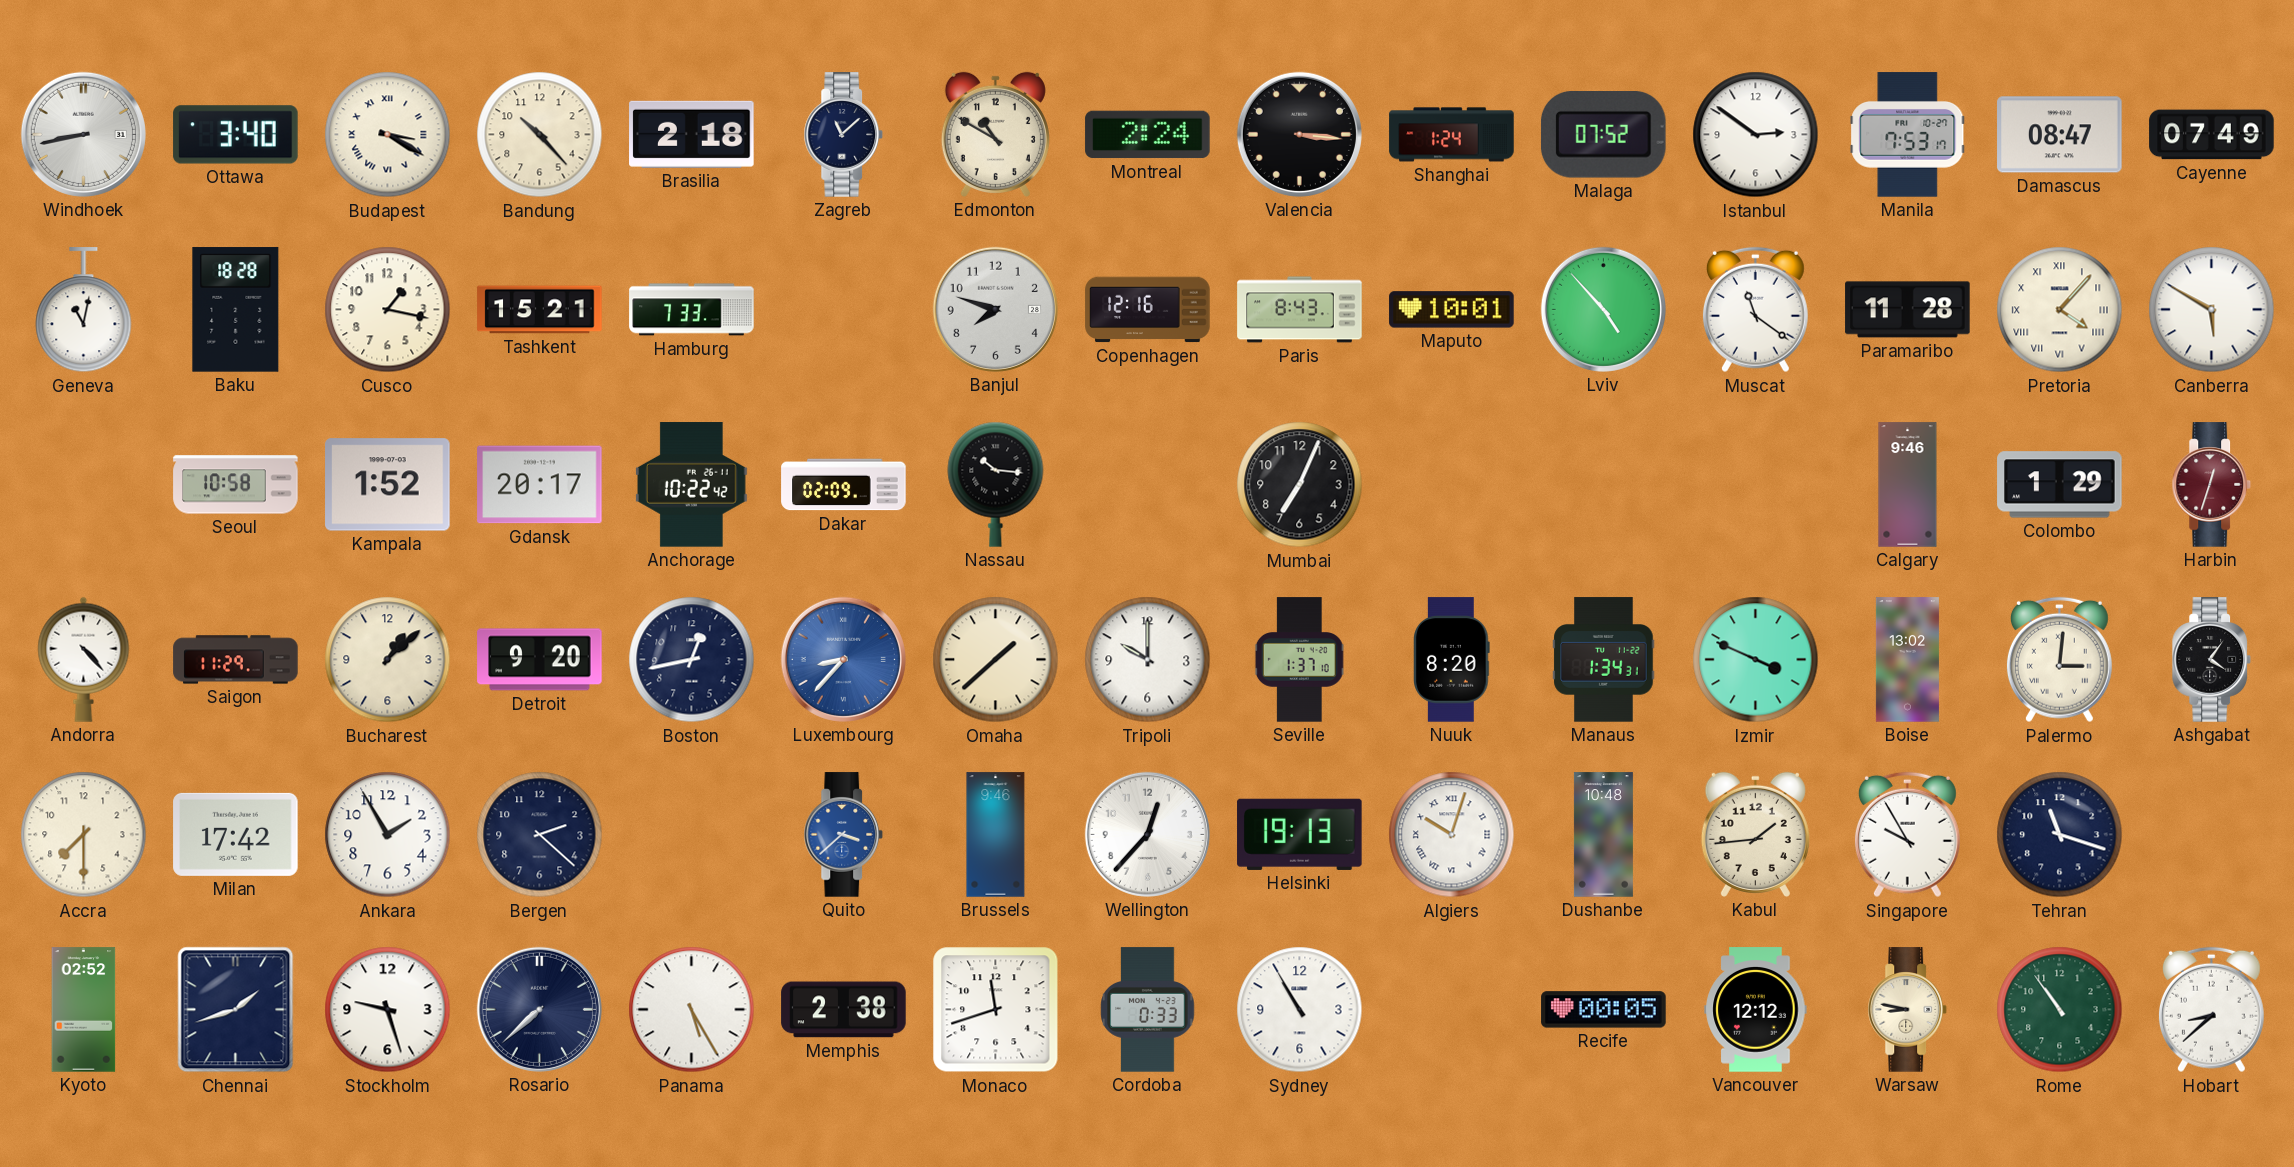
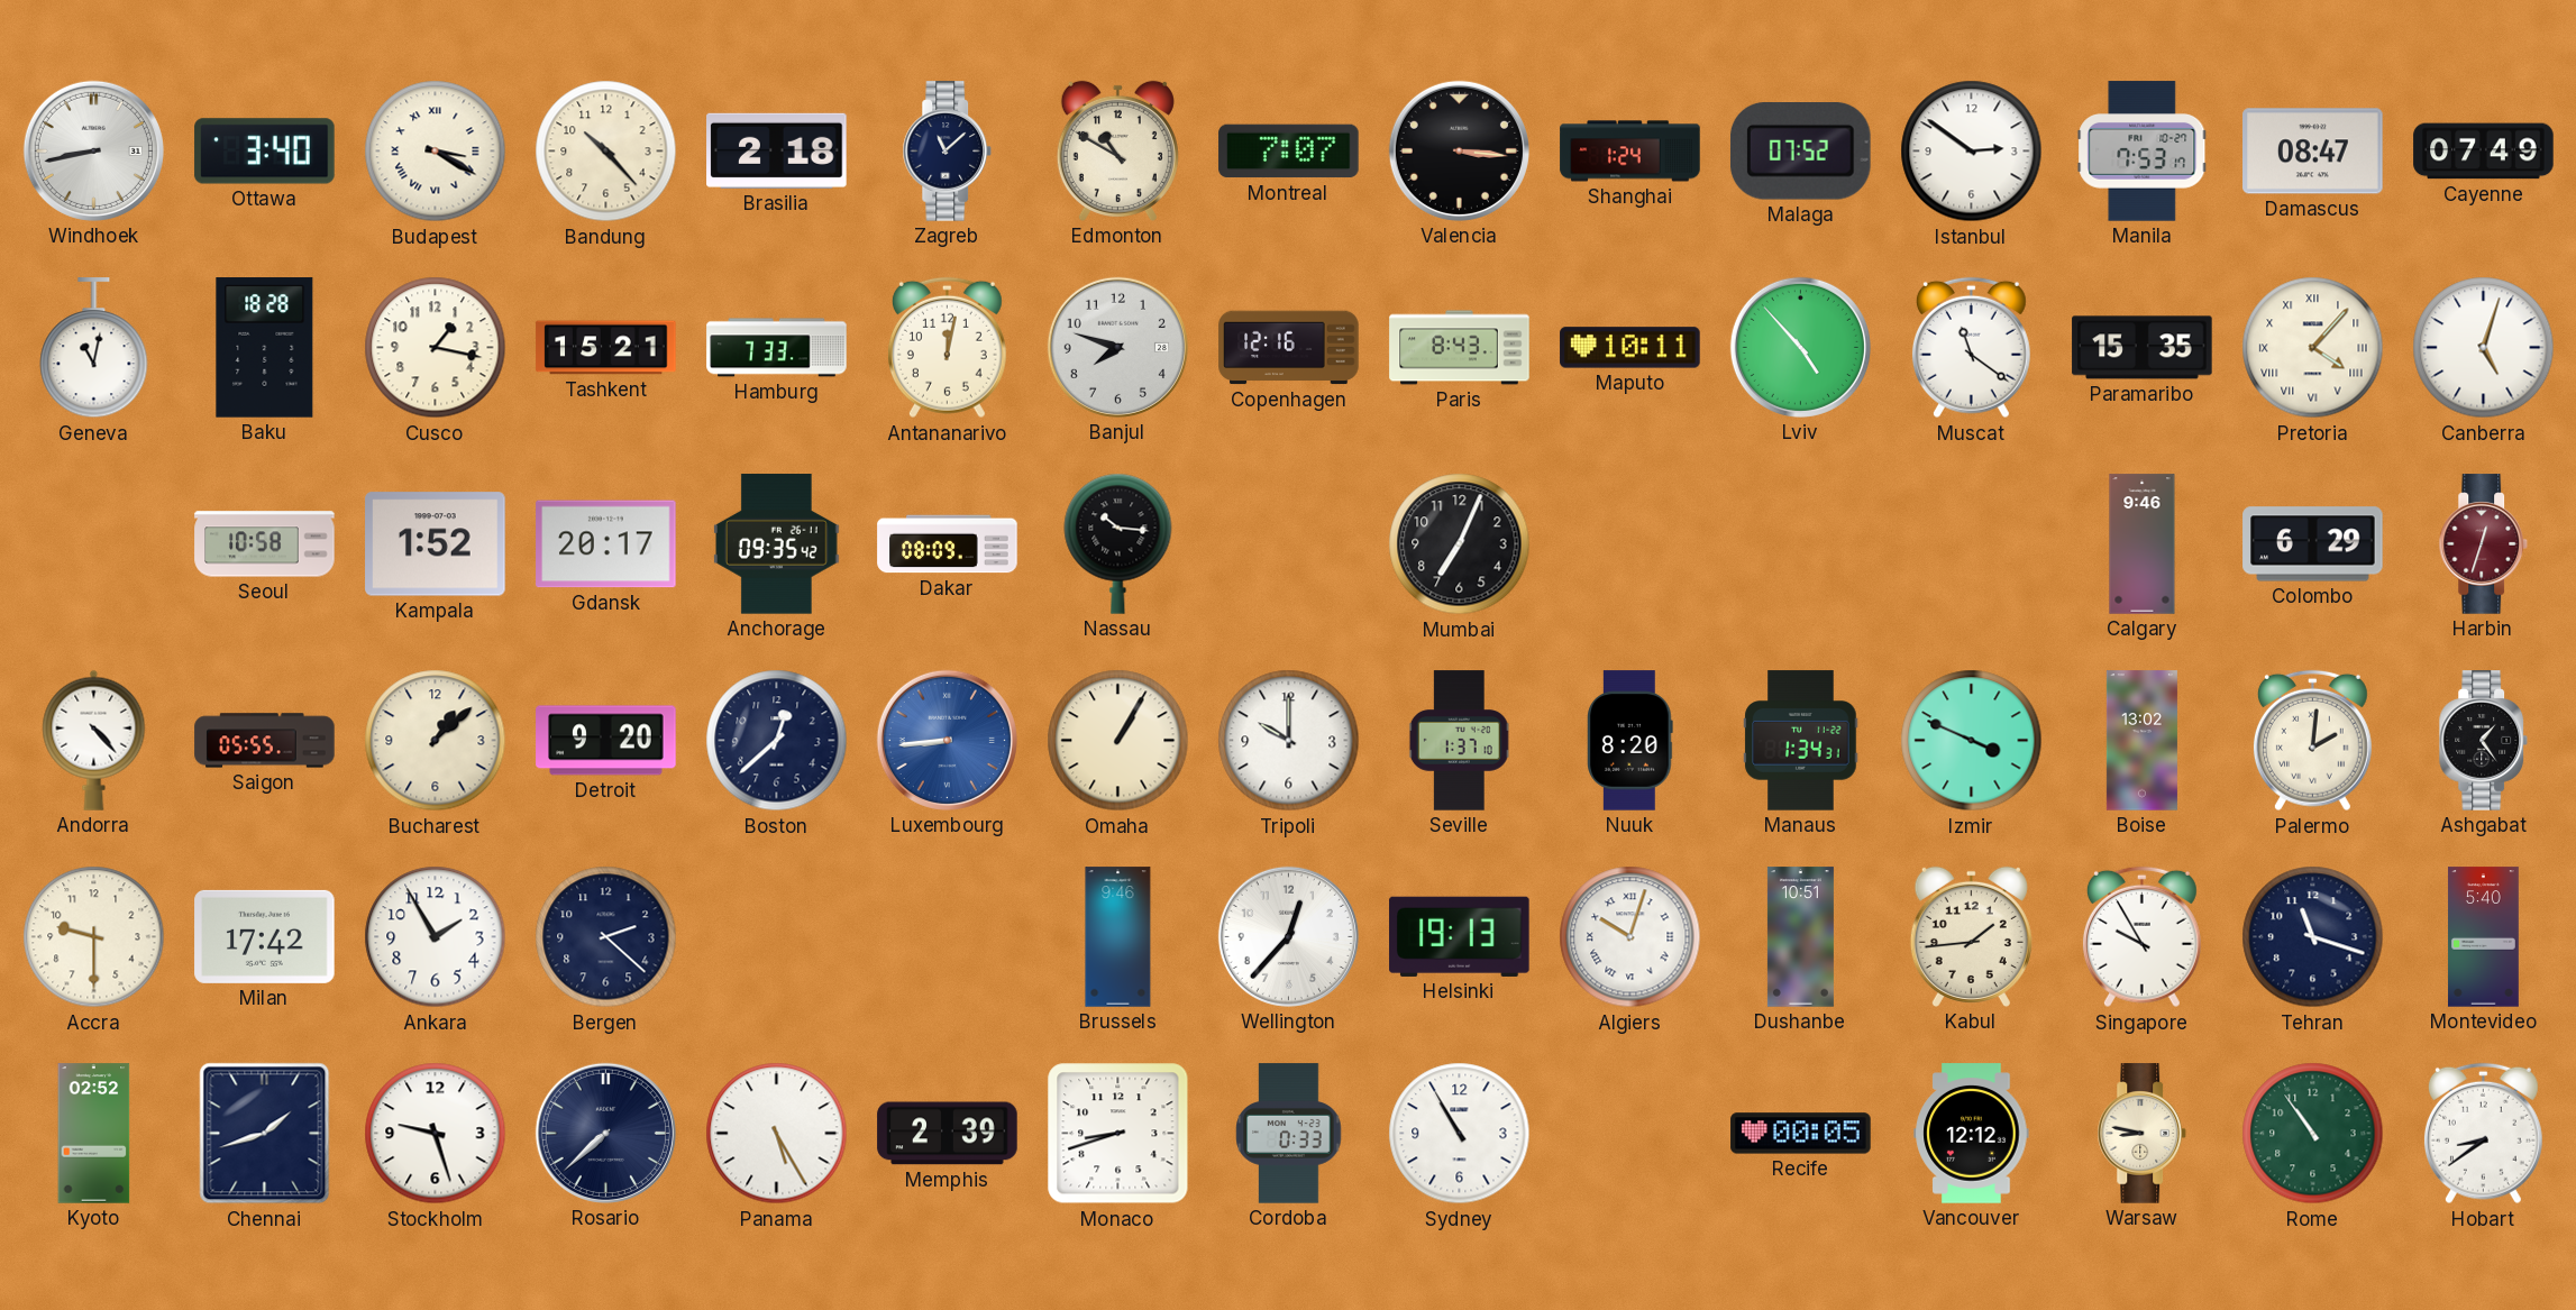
Montreal: 2:24 -> 7:07
Antananarivo: none -> 12:02
Maputo: 10:01 -> 10:11
Paramaribo: 11:28 -> 15:35
Canberra: 5:50 -> 5:03
Anchorage: 10:22 -> 09:35
Dakar: 02:09 -> 08:09
Colombo: 1:29 -> 6:29
Saigon: 11:29 -> 05:55
Boston: 12:43 -> 12:38
Luxembourg: 8:37 -> 8:44
Omaha: 1:38 -> 1:05
Palermo: 3:01 -> 2:01
Ashgabat: 4:06 -> 1:24
Accra: 7:30 -> 9:30
Quito: 3:38 -> none
Dushanbe: 10:48 -> 10:51
Montevideo: none -> 5:40
Memphis: 2:38 -> 2:39
Monaco: 11:42 -> 8:42
Hobart: 8:38 -> 8:39
